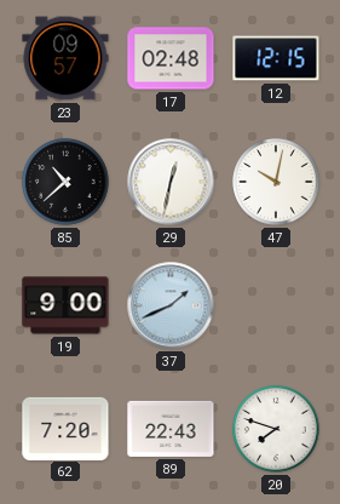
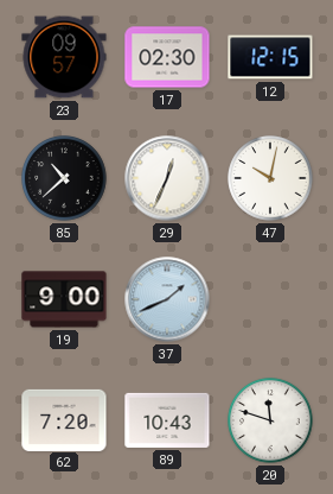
17: 02:48 -> 02:30
29: 12:32 -> 12:34
89: 22:43 -> 10:43
20: 7:48 -> 11:48
